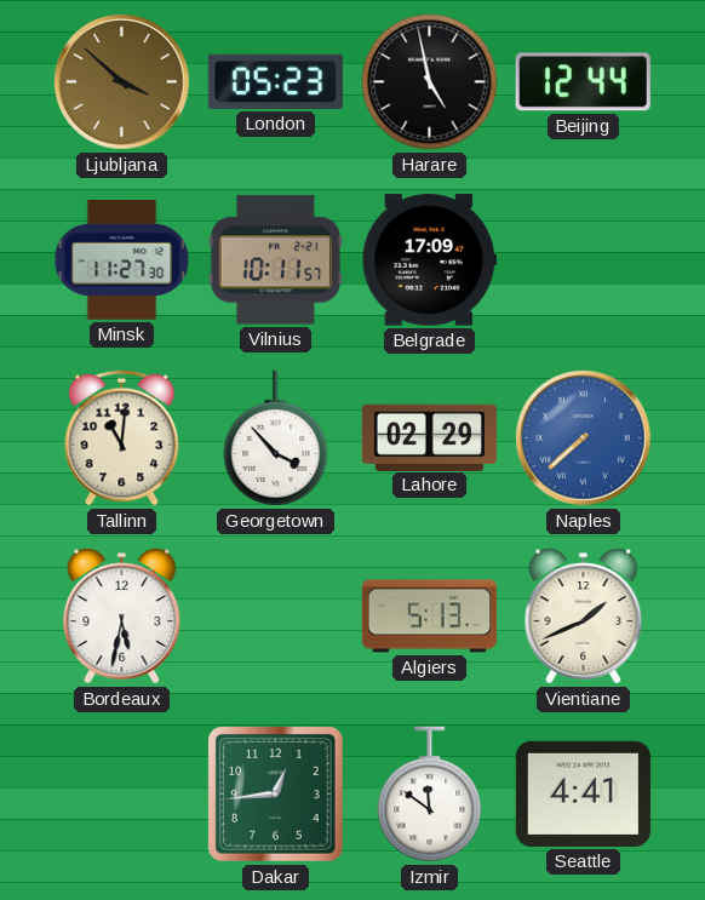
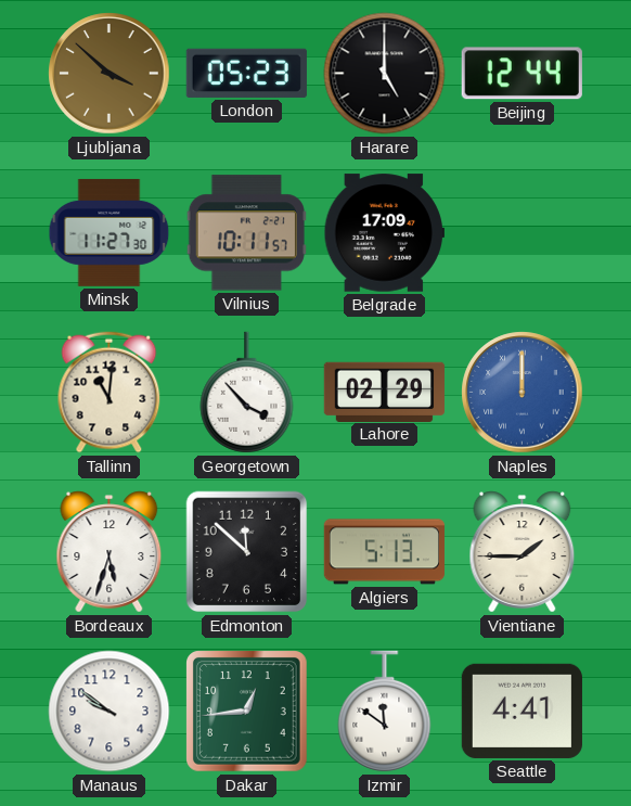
Harare: 4:58 -> 5:00
Naples: 7:38 -> 12:00
Bordeaux: 5:32 -> 5:33
Edmonton: none -> 11:52
Vientiane: 1:41 -> 1:45
Manaus: none -> 9:51
